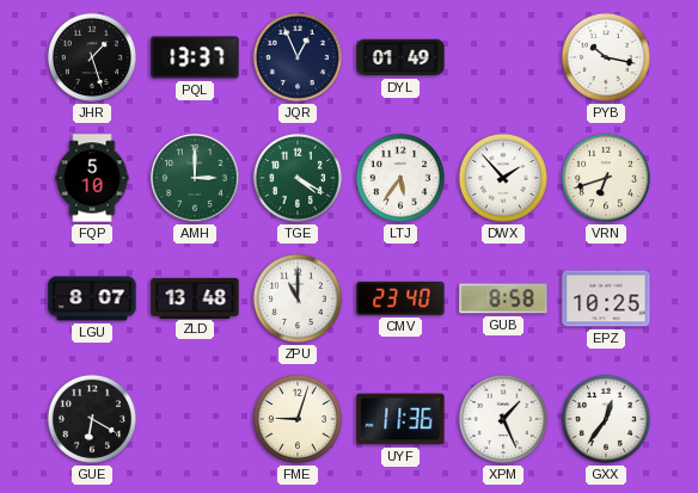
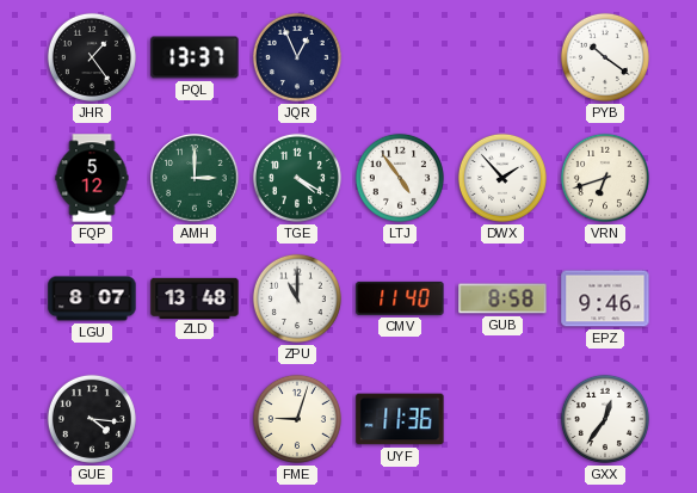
JHR: 1:27 -> 1:24
DYL: 01:49 -> none
PYB: 10:17 -> 10:21
FQP: 5:10 -> 5:12
LTJ: 5:36 -> 4:54
CMV: 23:40 -> 11:40
EPZ: 10:25 -> 9:46
GUE: 6:20 -> 4:16
XPM: 1:26 -> none
